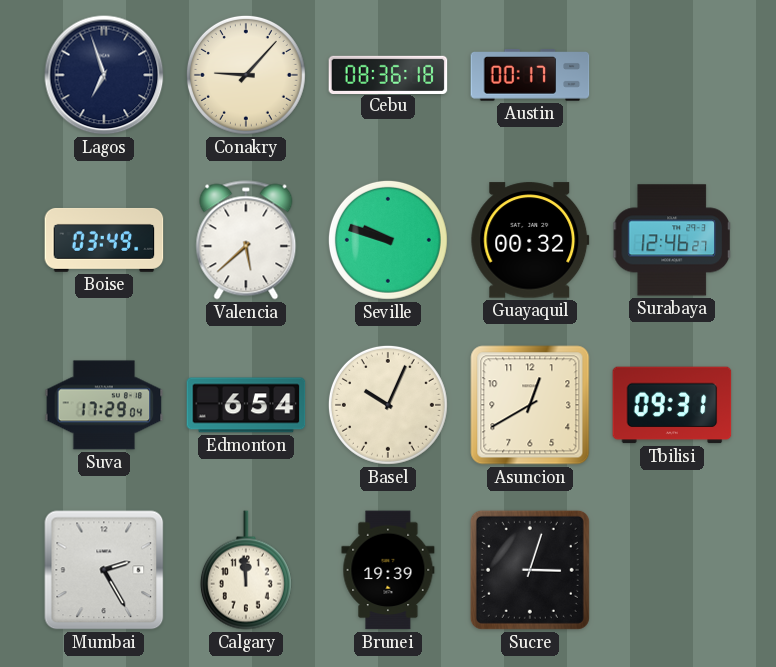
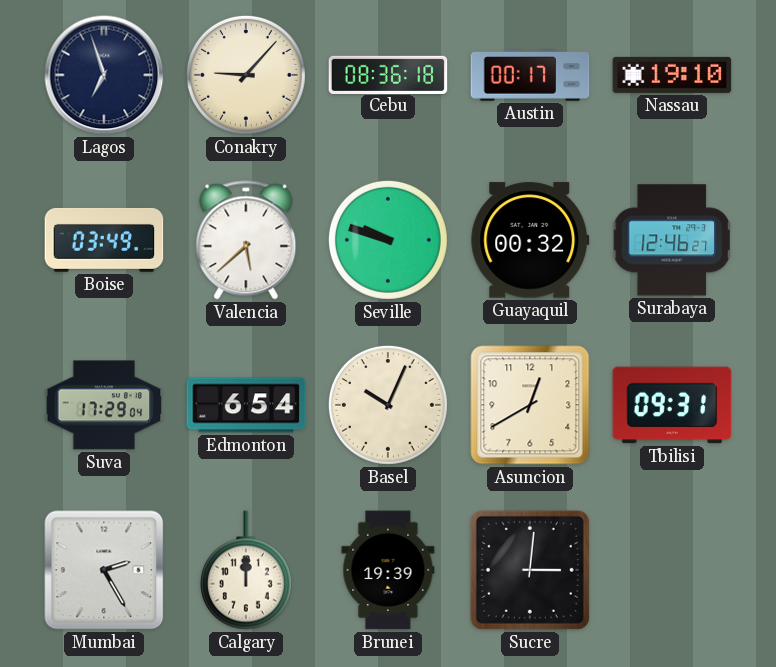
Nassau: none -> 19:10
Calgary: 11:59 -> 12:00
Sucre: 3:03 -> 3:01
